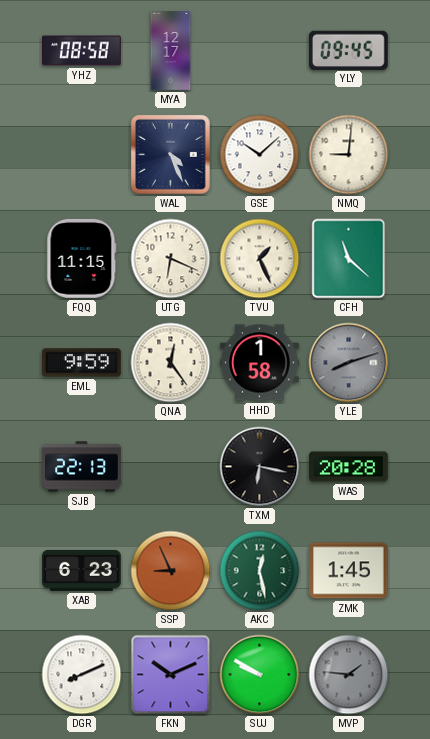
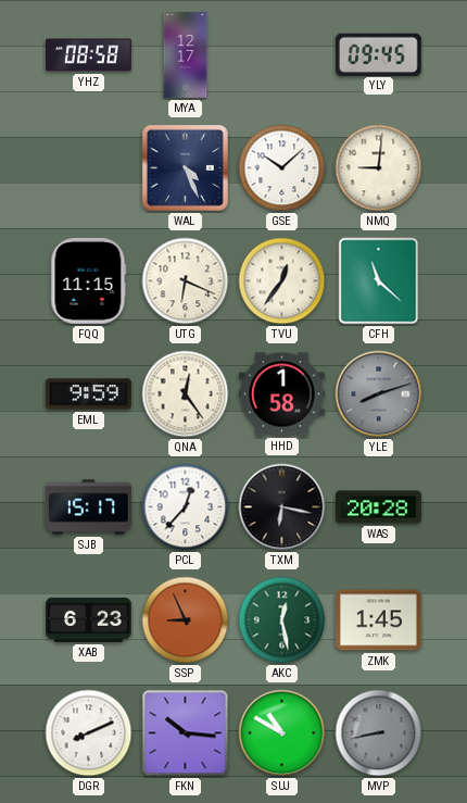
TVU: 1:26 -> 12:36
SJB: 22:13 -> 15:17
PCL: none -> 12:37
FKN: 10:11 -> 10:16
SUJ: 9:50 -> 10:50
MVP: 1:46 -> 8:43
